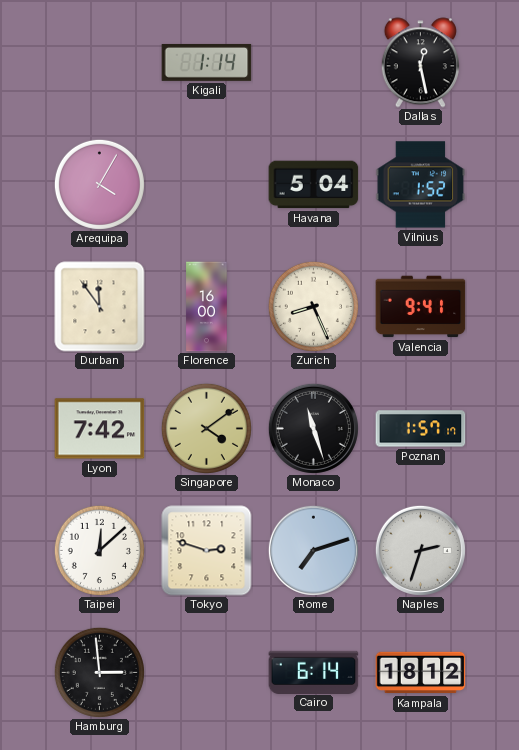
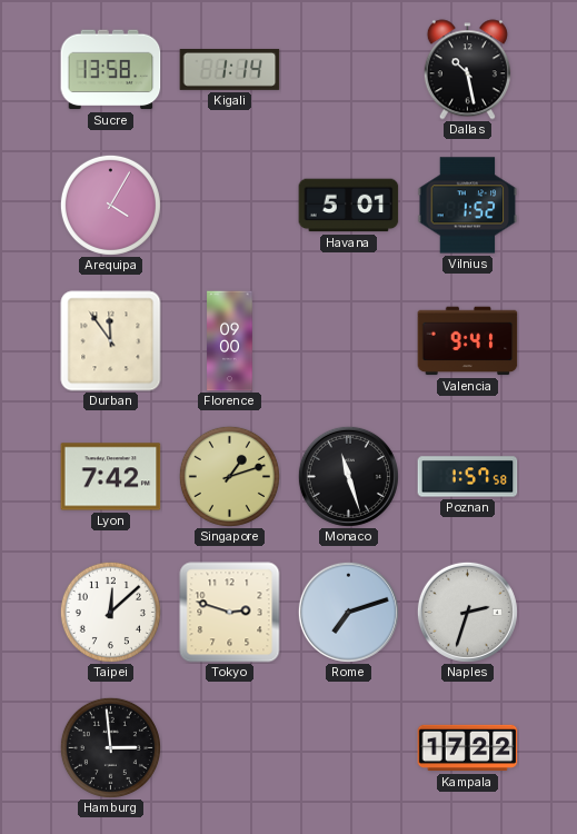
Sucre: none -> 13:58
Dallas: 12:28 -> 10:28
Havana: 5:04 -> 5:01
Florence: 16:00 -> 09:00
Zurich: 8:26 -> none
Singapore: 4:09 -> 1:12
Poznan: 1:57:17 -> 1:57:58
Cairo: 6:14 -> none
Kampala: 18:12 -> 17:22
